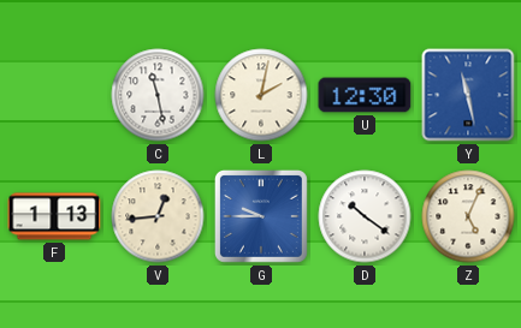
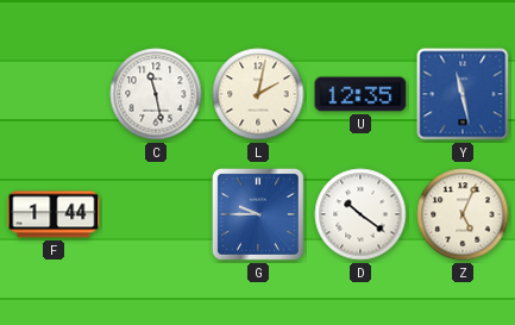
U: 12:30 -> 12:35
F: 1:13 -> 1:44
V: 12:44 -> none
